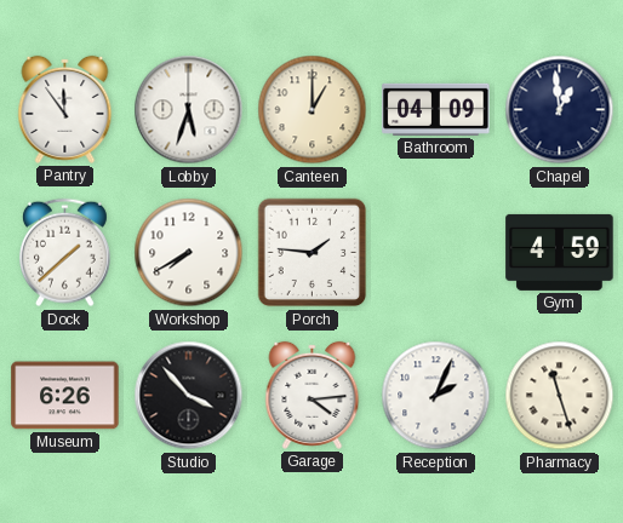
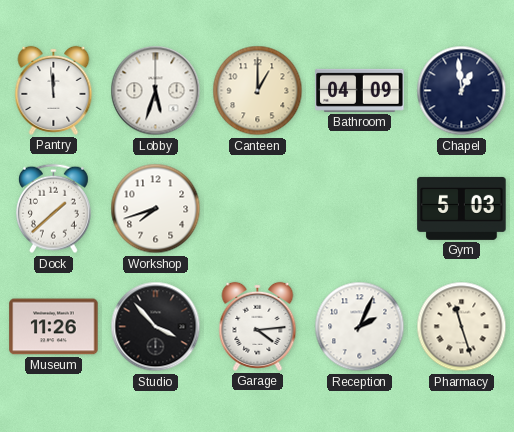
Pantry: 11:54 -> 11:59
Workshop: 7:40 -> 7:42
Porch: 1:46 -> none
Gym: 4:59 -> 5:03
Museum: 6:26 -> 11:26
